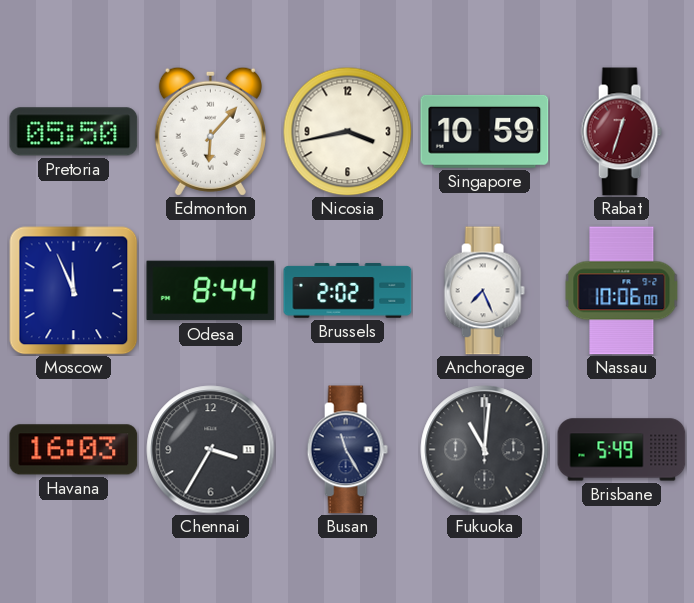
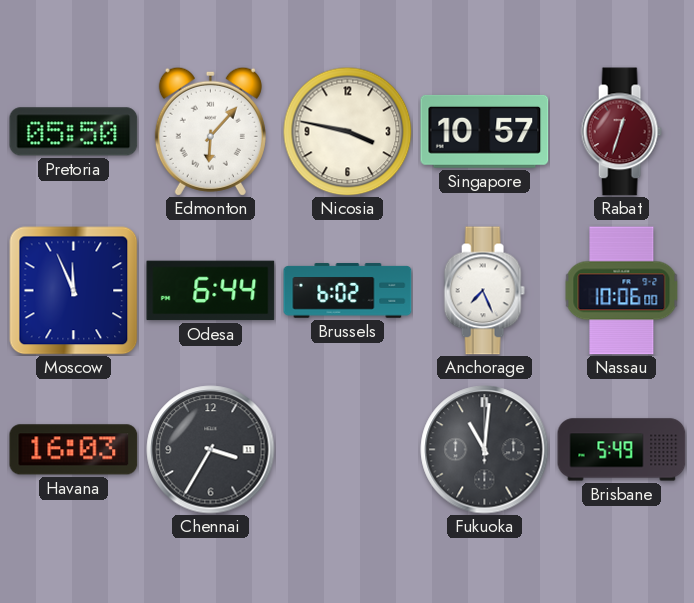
Nicosia: 3:43 -> 3:47
Singapore: 10:59 -> 10:57
Odesa: 8:44 -> 6:44
Brussels: 2:02 -> 6:02
Busan: 11:25 -> none
